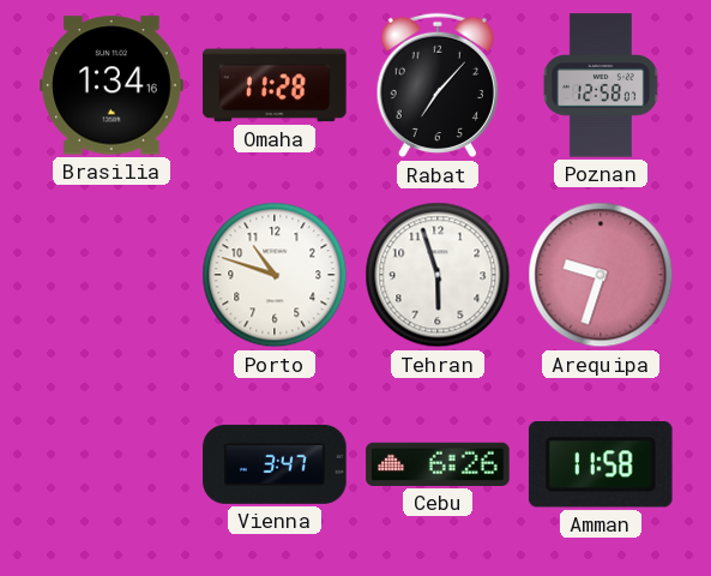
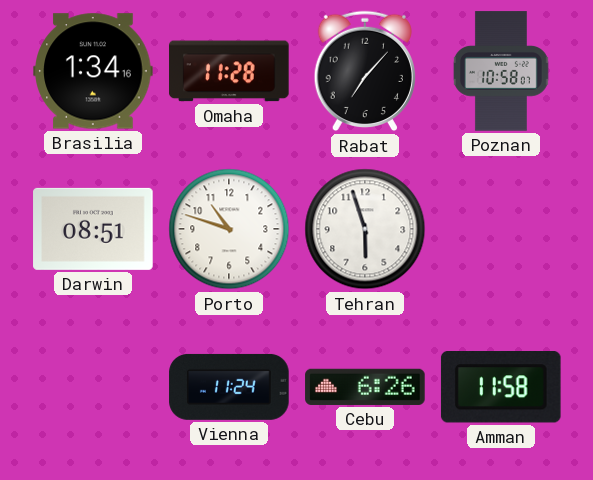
Poznan: 12:58 -> 10:58
Darwin: none -> 08:51
Arequipa: 9:33 -> none
Vienna: 3:47 -> 11:24
